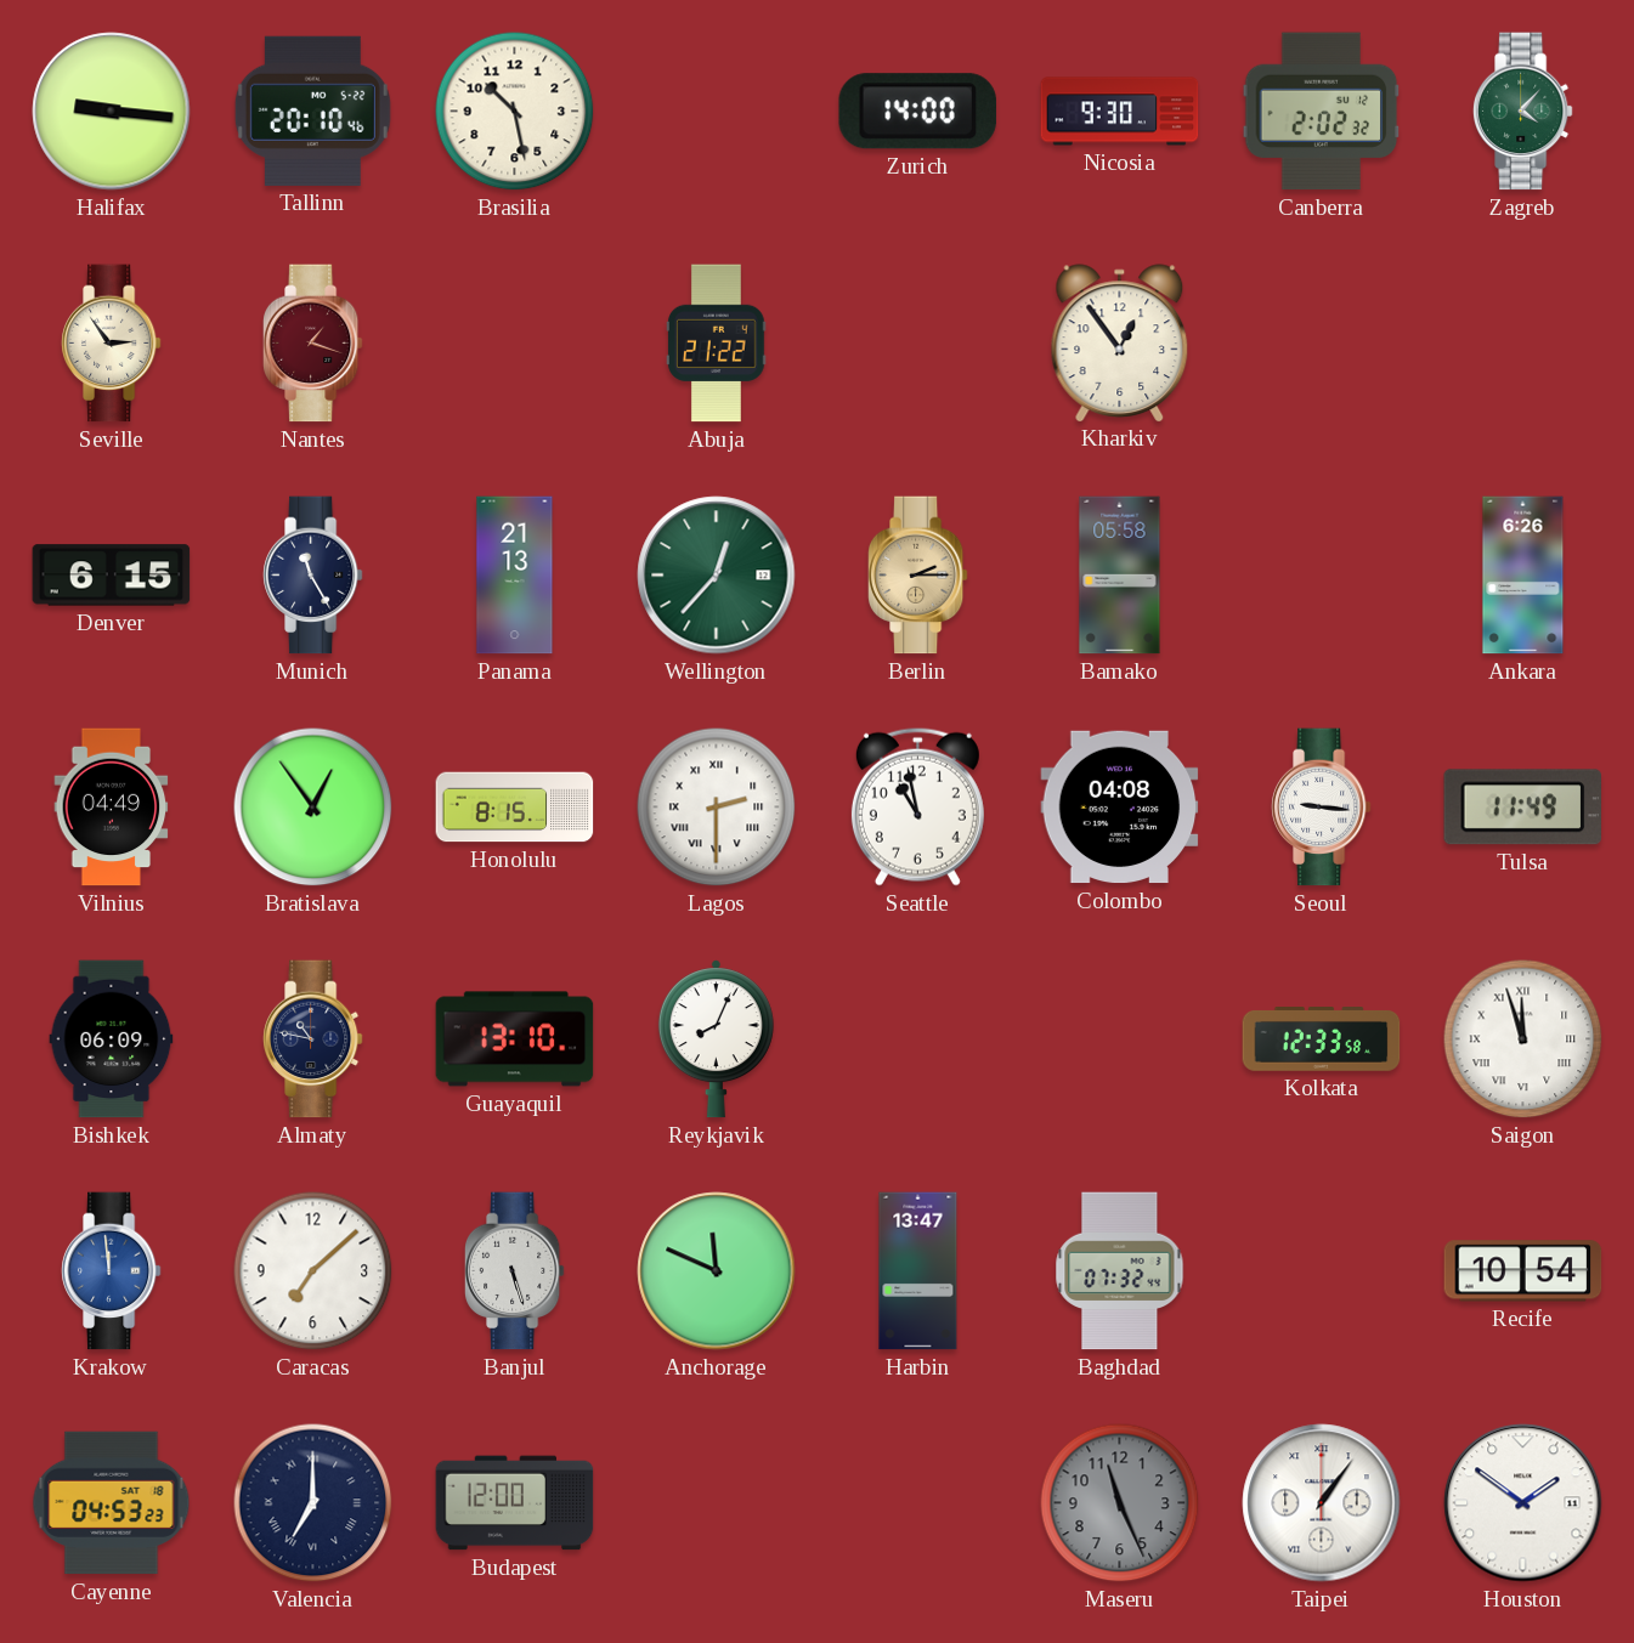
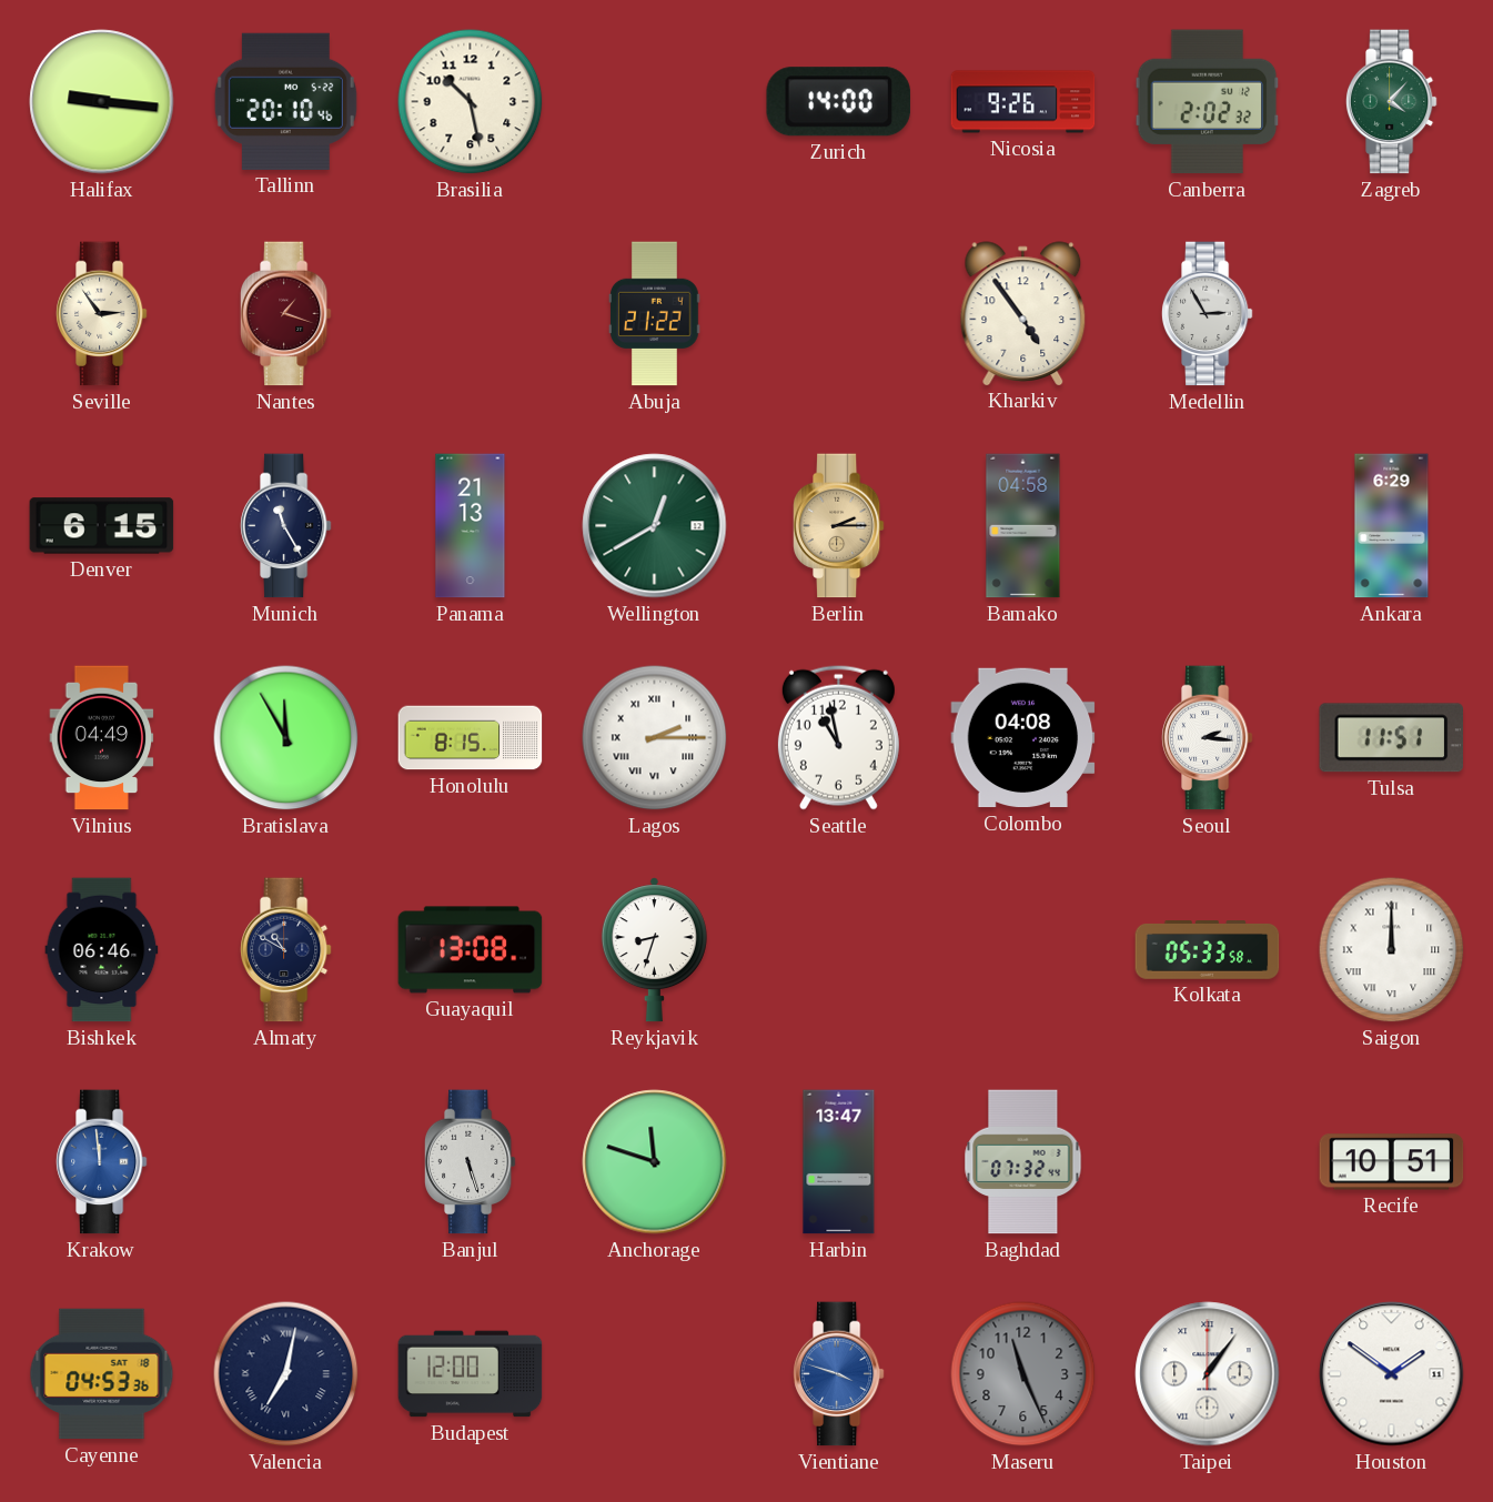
Nicosia: 9:30 -> 9:26
Kharkiv: 12:54 -> 4:54
Medellin: none -> 2:55
Wellington: 12:37 -> 12:40
Bamako: 05:58 -> 04:58
Ankara: 6:26 -> 6:29
Bratislava: 12:54 -> 11:55
Lagos: 2:30 -> 2:15
Seoul: 9:16 -> 2:16
Tulsa: 11:49 -> 11:51
Bishkek: 06:09 -> 06:46
Almaty: 10:47 -> 10:50
Guayaquil: 13:10 -> 13:08
Reykjavik: 8:04 -> 8:33
Kolkata: 12:33 -> 05:33
Saigon: 11:57 -> 12:00
Caracas: 7:08 -> none
Anchorage: 11:49 -> 11:48
Recife: 10:54 -> 10:51
Cayenne: 04:53:23 -> 04:53:36
Valencia: 7:00 -> 7:02
Vientiane: none -> 3:48
